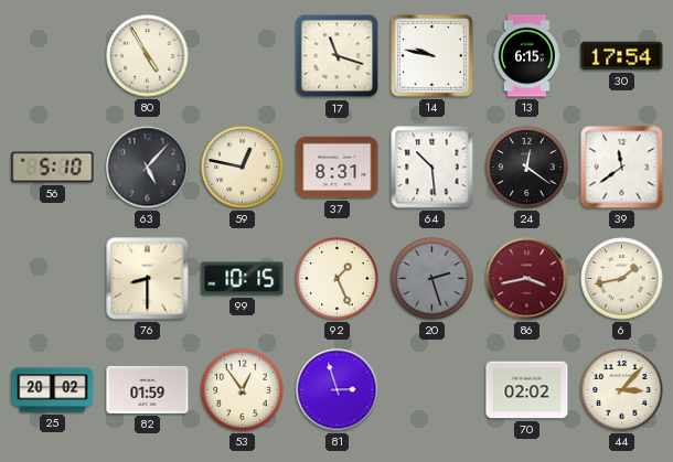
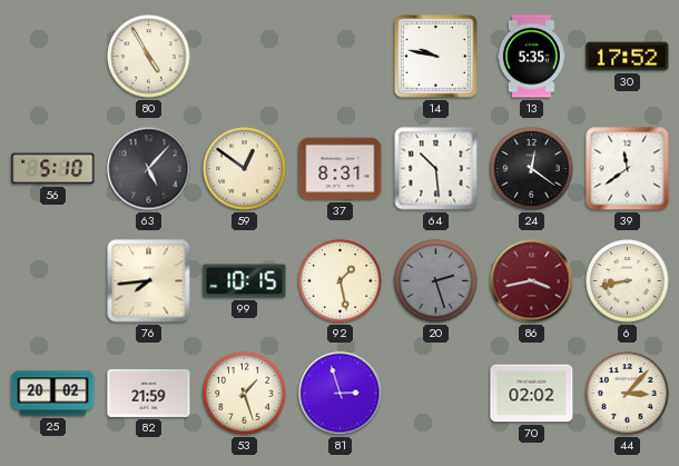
17: 11:18 -> none
13: 6:15 -> 5:35
30: 17:54 -> 17:52
59: 12:47 -> 12:51
76: 8:30 -> 7:44
92: 1:26 -> 1:28
6: 1:43 -> 8:43
82: 01:59 -> 21:59
53: 12:54 -> 1:27
